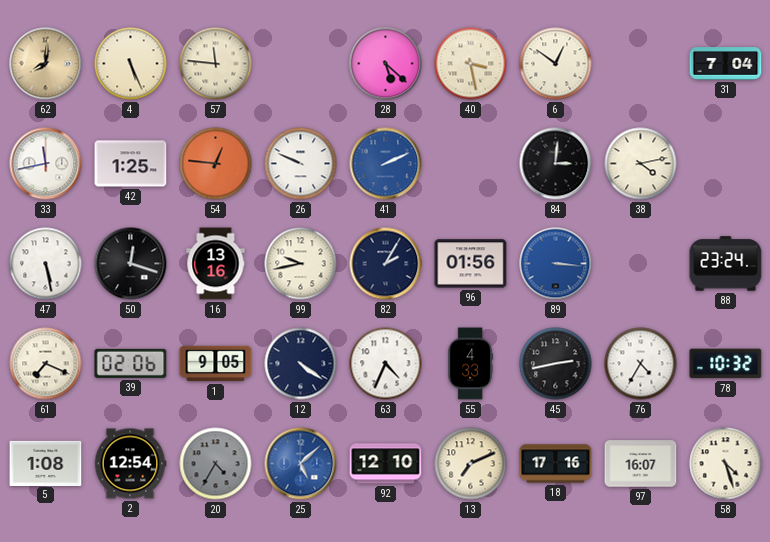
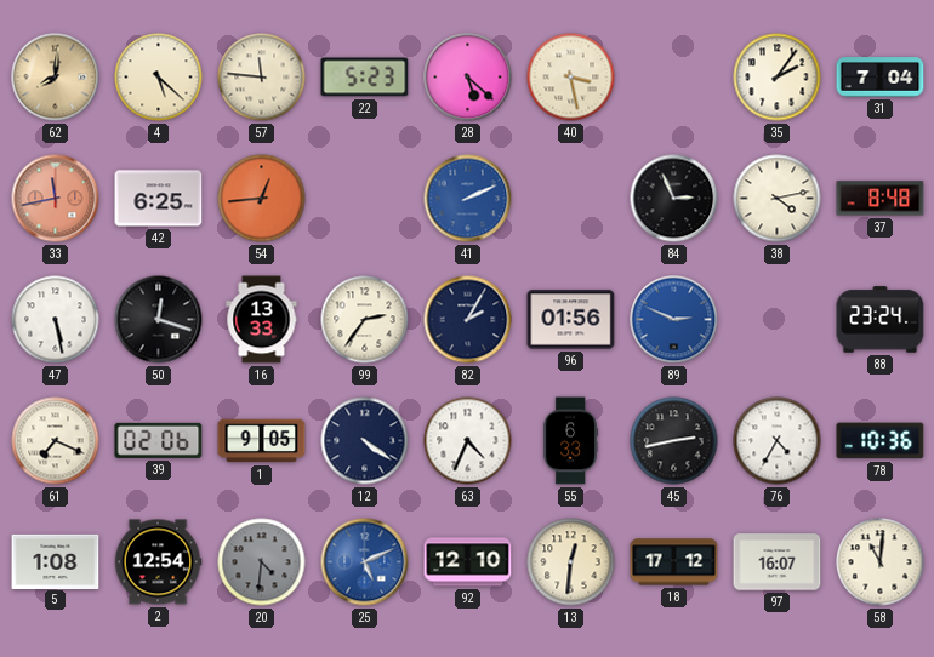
4: 5:26 -> 5:22
22: none -> 5:23
6: 12:51 -> none
35: none -> 2:06
33 dial: white -> salmon
42: 1:25 -> 6:25
54: 12:46 -> 12:44
26: 9:49 -> none
84: 3:01 -> 2:56
37: none -> 8:48
16: 13:16 -> 13:33
99: 9:43 -> 2:36
89: 3:16 -> 2:49
55: 4:33 -> 6:33
78: 10:32 -> 10:36
20: 4:35 -> 4:31
25: 5:08 -> 5:11
13: 7:11 -> 12:31
18: 17:16 -> 17:12
58: 4:27 -> 11:01
